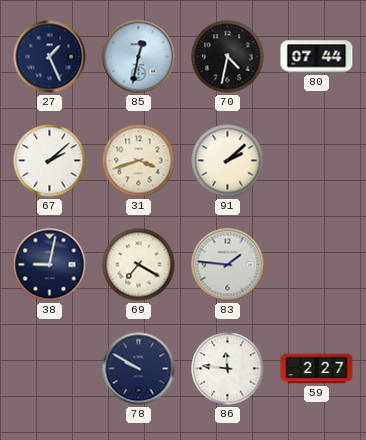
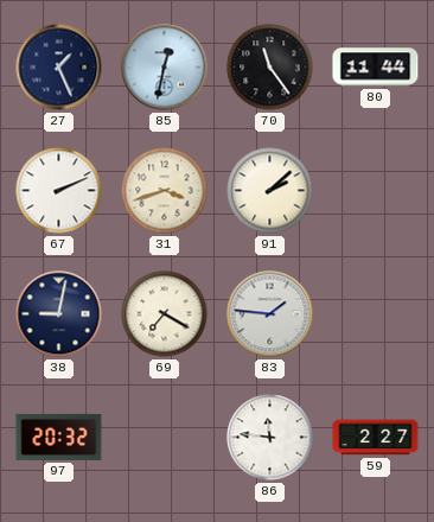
70: 4:32 -> 11:24
80: 07:44 -> 11:44
67: 2:08 -> 2:11
97: none -> 20:32
78: 9:50 -> none
